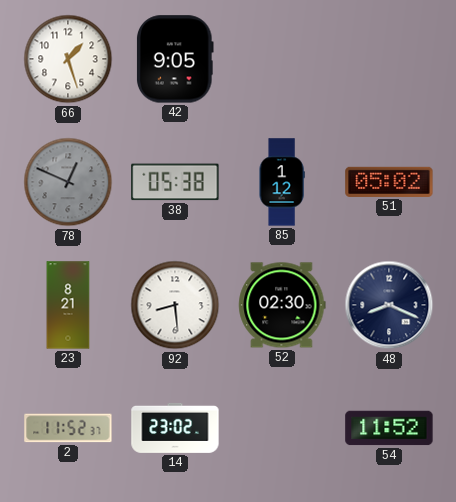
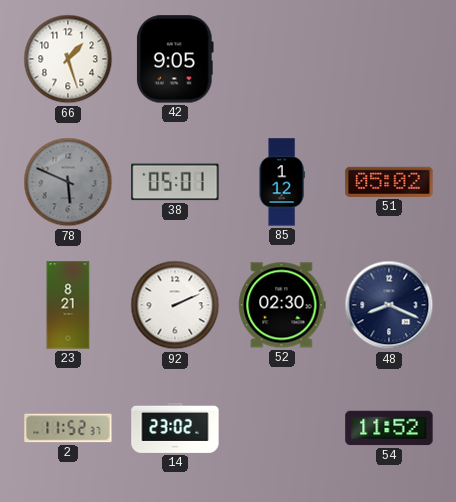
78: 12:49 -> 5:49
38: 05:38 -> 05:01
92: 8:29 -> 2:11
